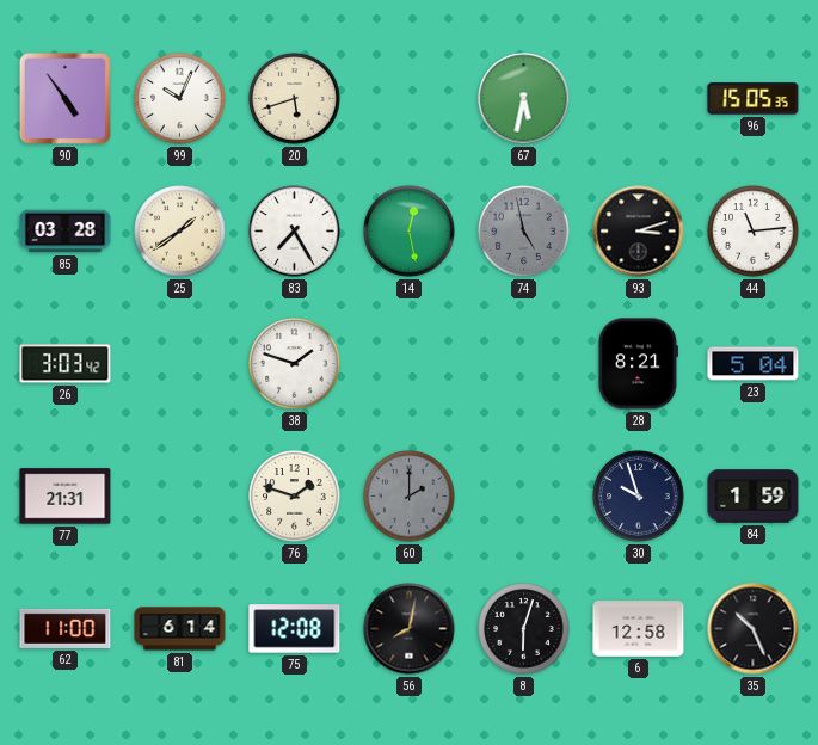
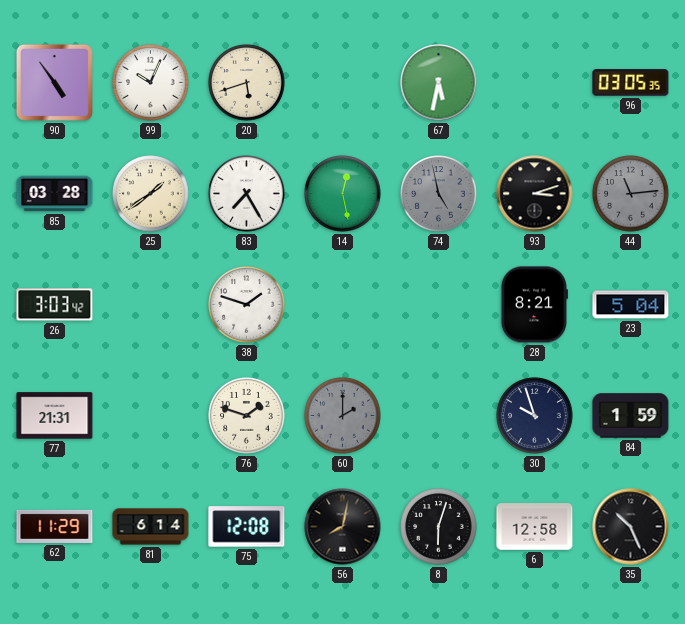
96: 15:05 -> 03:05
44 dial: white -> grey
62: 11:00 -> 11:29
